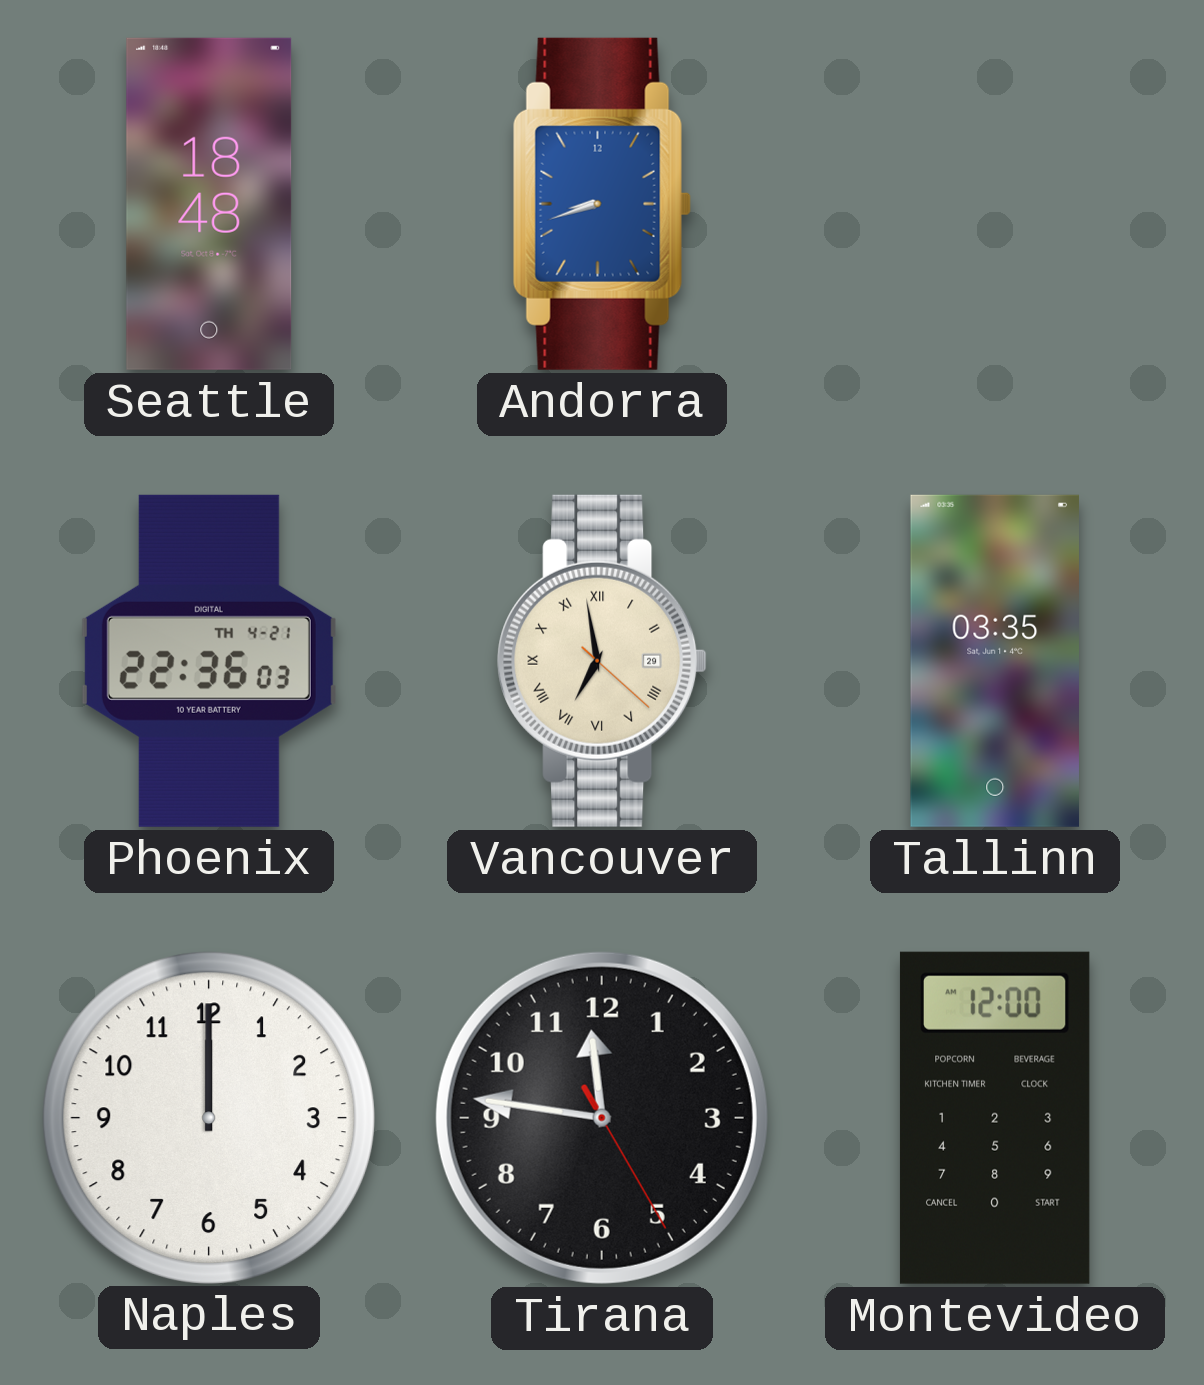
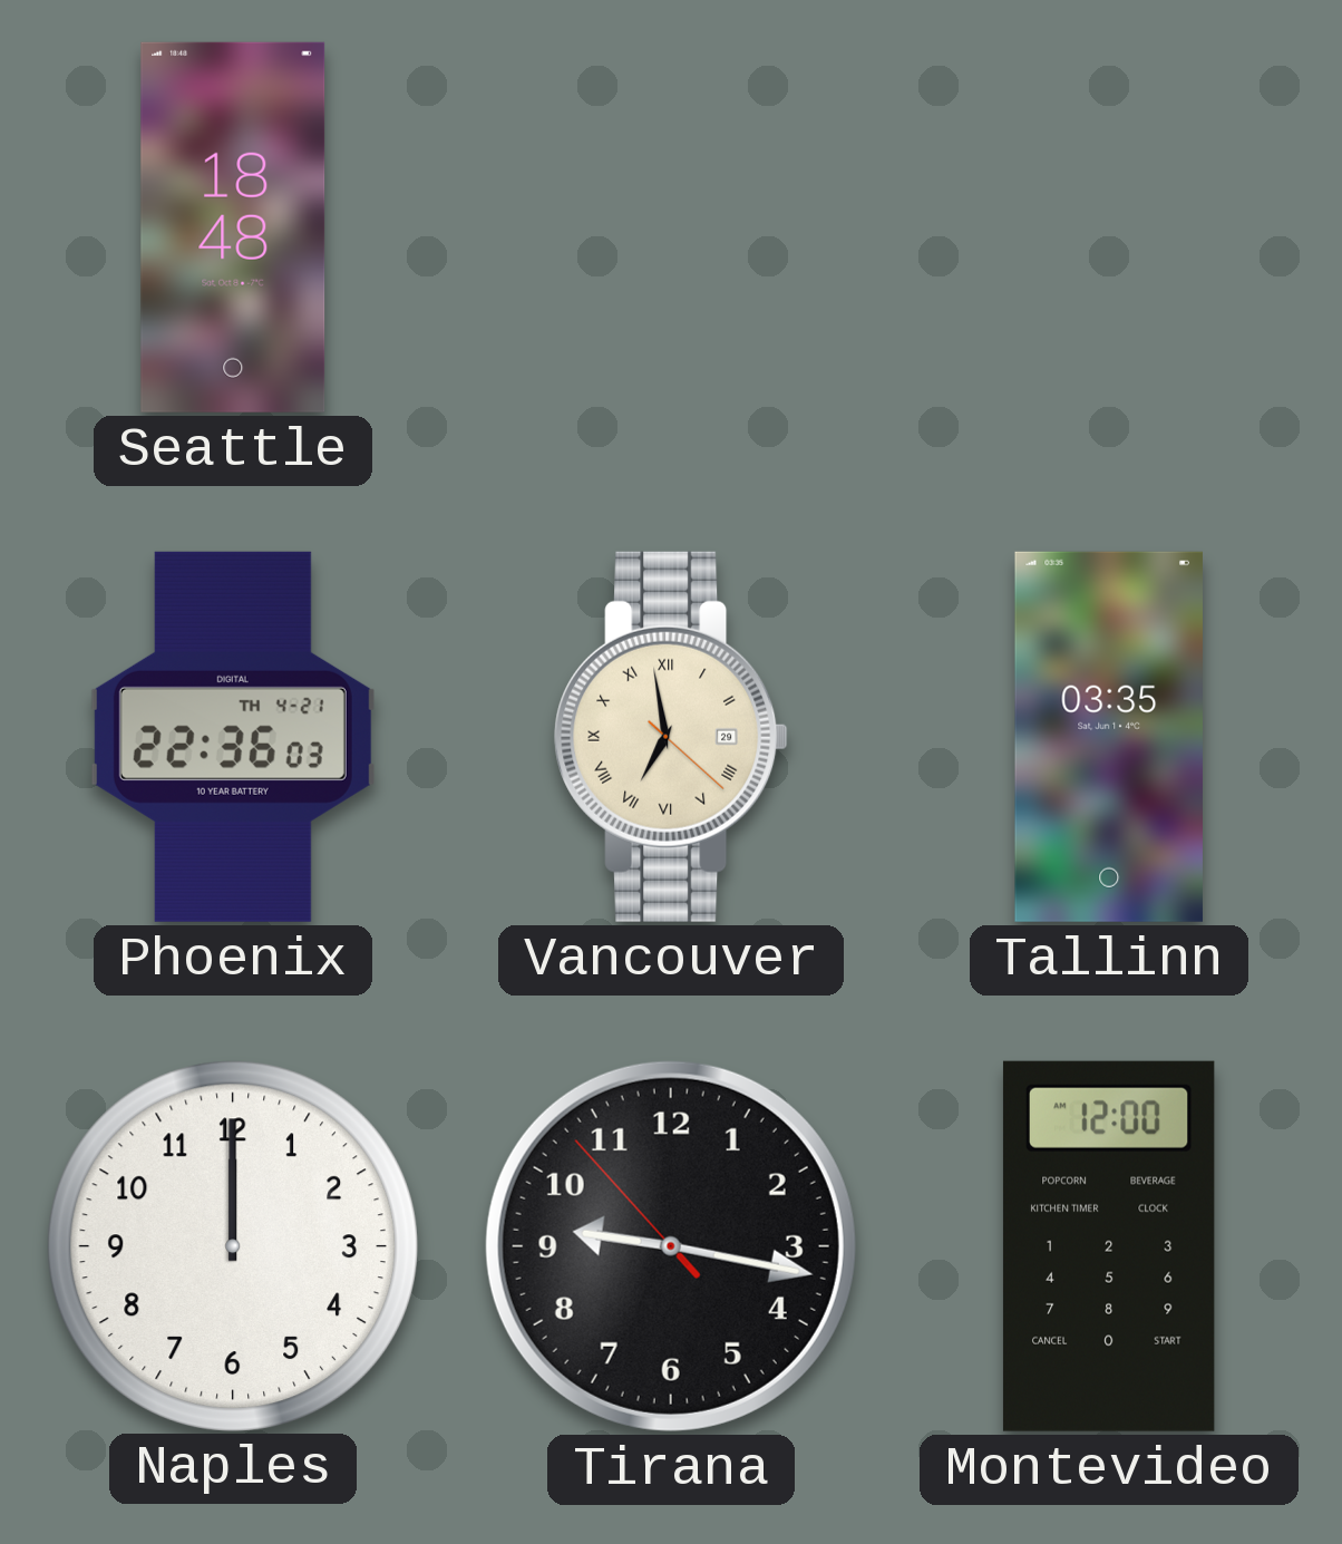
Andorra: 8:42 -> none
Tirana: 11:46 -> 9:16
